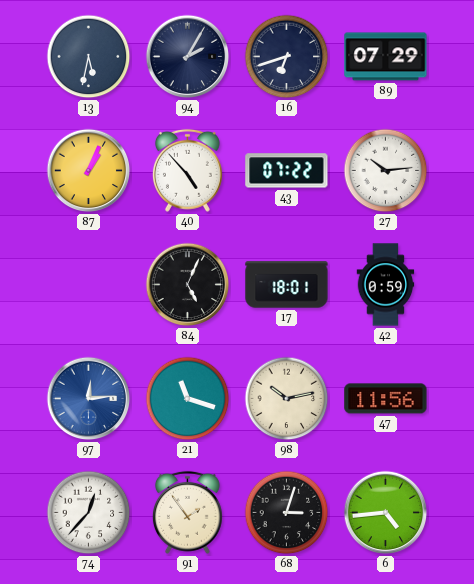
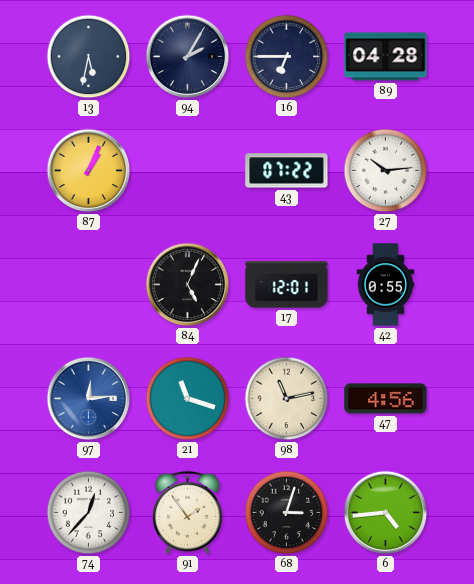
16: 6:42 -> 6:45
89: 07:29 -> 04:28
40: 4:53 -> none
17: 18:01 -> 12:01
42: 0:59 -> 0:55
98: 10:13 -> 11:13
47: 11:56 -> 4:56
